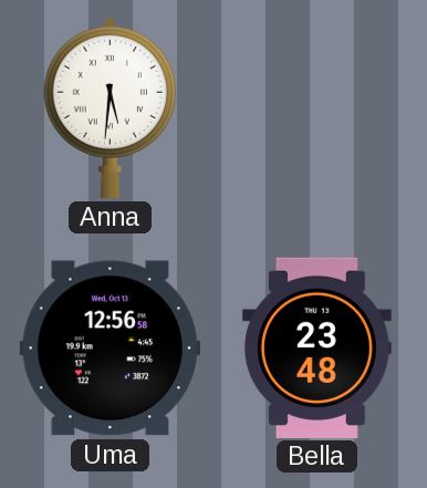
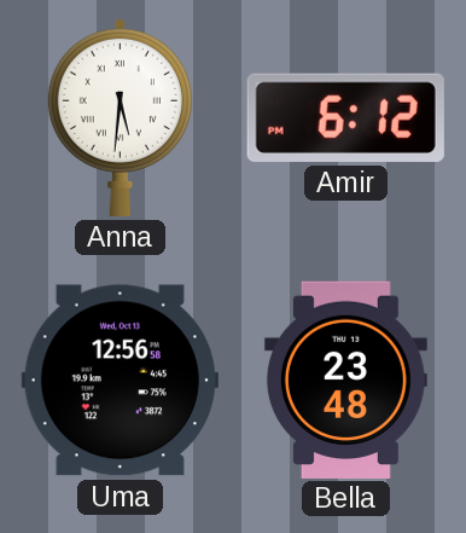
Amir: none -> 6:12
